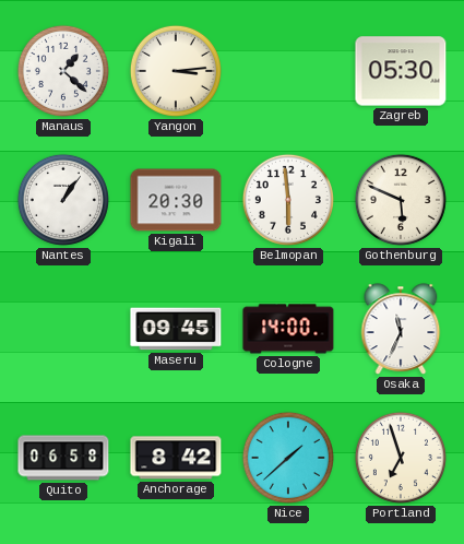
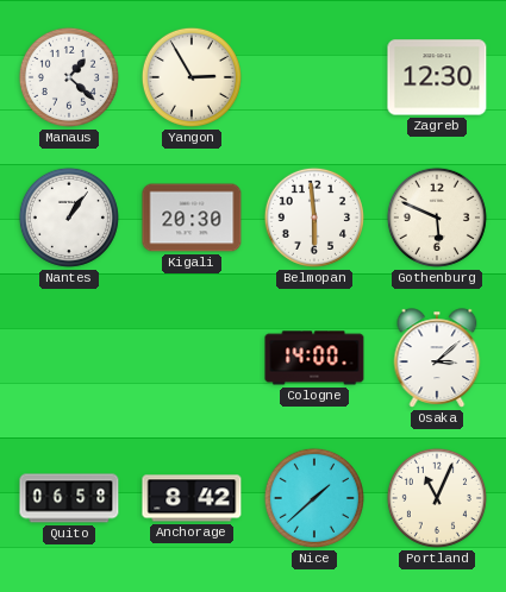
Yangon: 3:14 -> 2:55
Zagreb: 05:30 -> 12:30
Maseru: 09:45 -> none
Osaka: 11:34 -> 3:08
Portland: 6:57 -> 11:04
